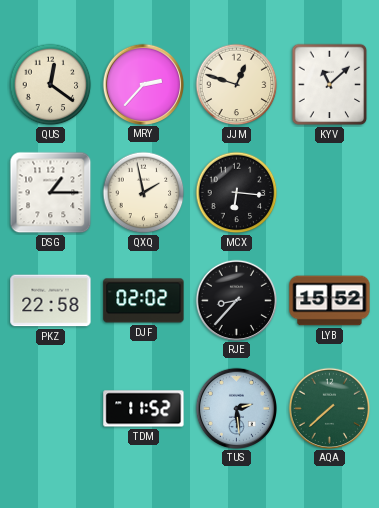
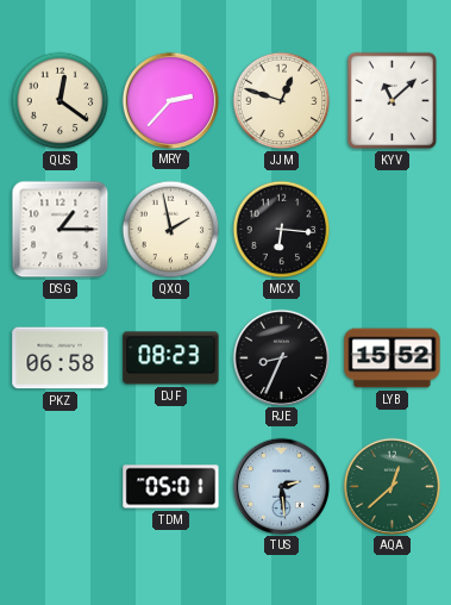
PKZ: 22:58 -> 06:58
DJF: 02:02 -> 08:23
RJE: 8:37 -> 8:34
TDM: 11:52 -> 05:01
AQA: 7:38 -> 12:38
